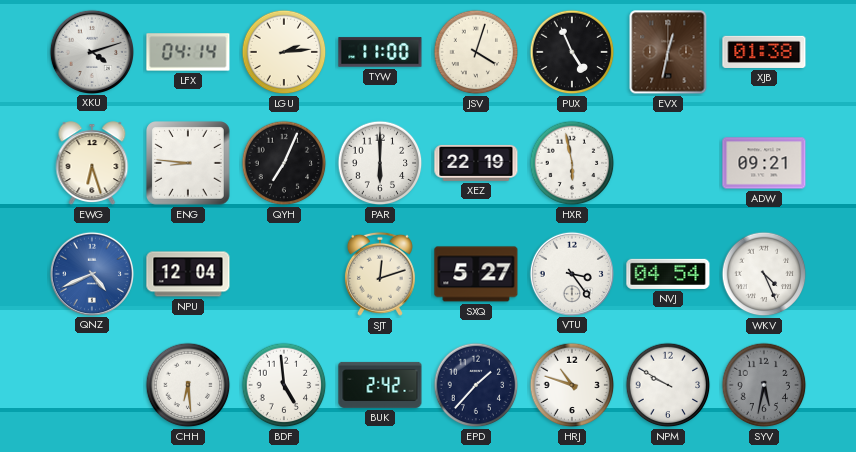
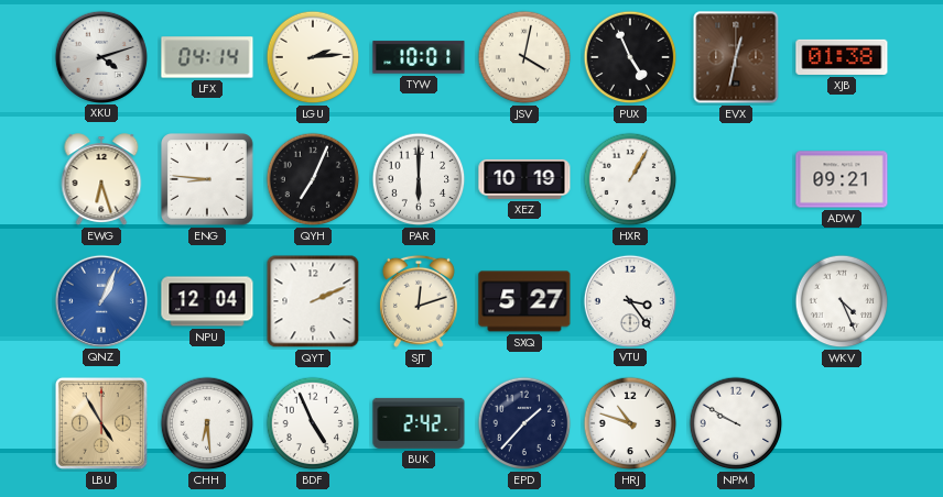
TYW: 11:00 -> 10:01
JSV: 4:03 -> 4:02
XEZ: 22:19 -> 10:19
HXR: 5:58 -> 1:05
QNZ: 4:41 -> 1:04
QYT: none -> 2:11
NVJ: 04:54 -> none
LBU: none -> 4:55
BDF: 4:59 -> 4:56
SYV: 5:32 -> none
